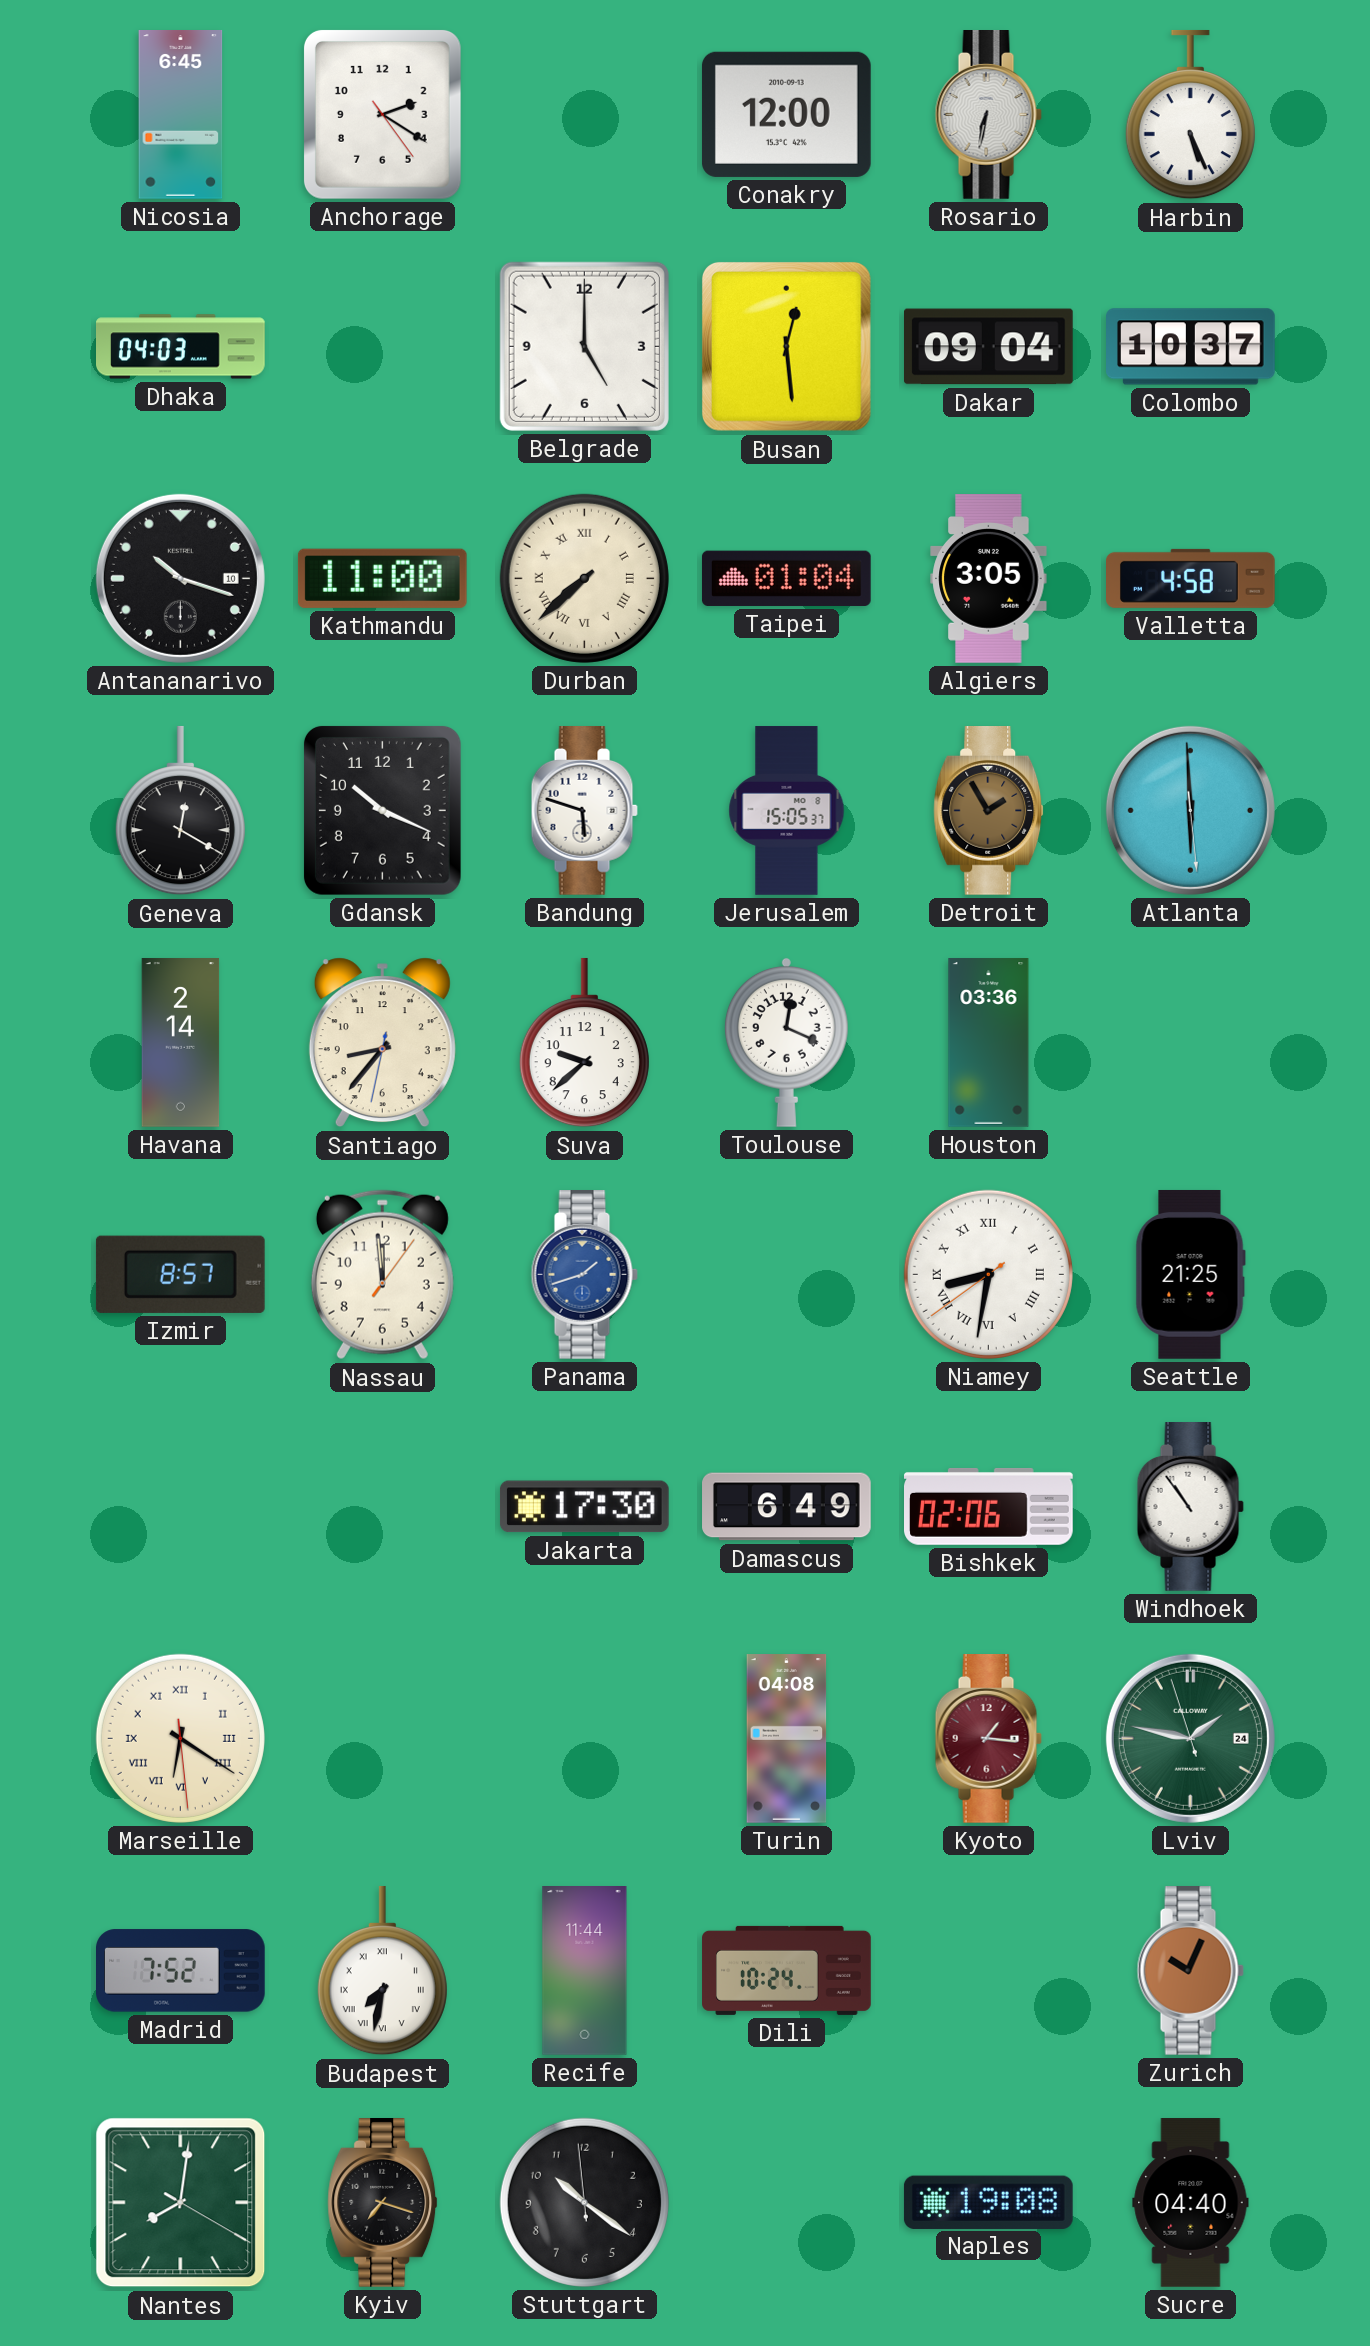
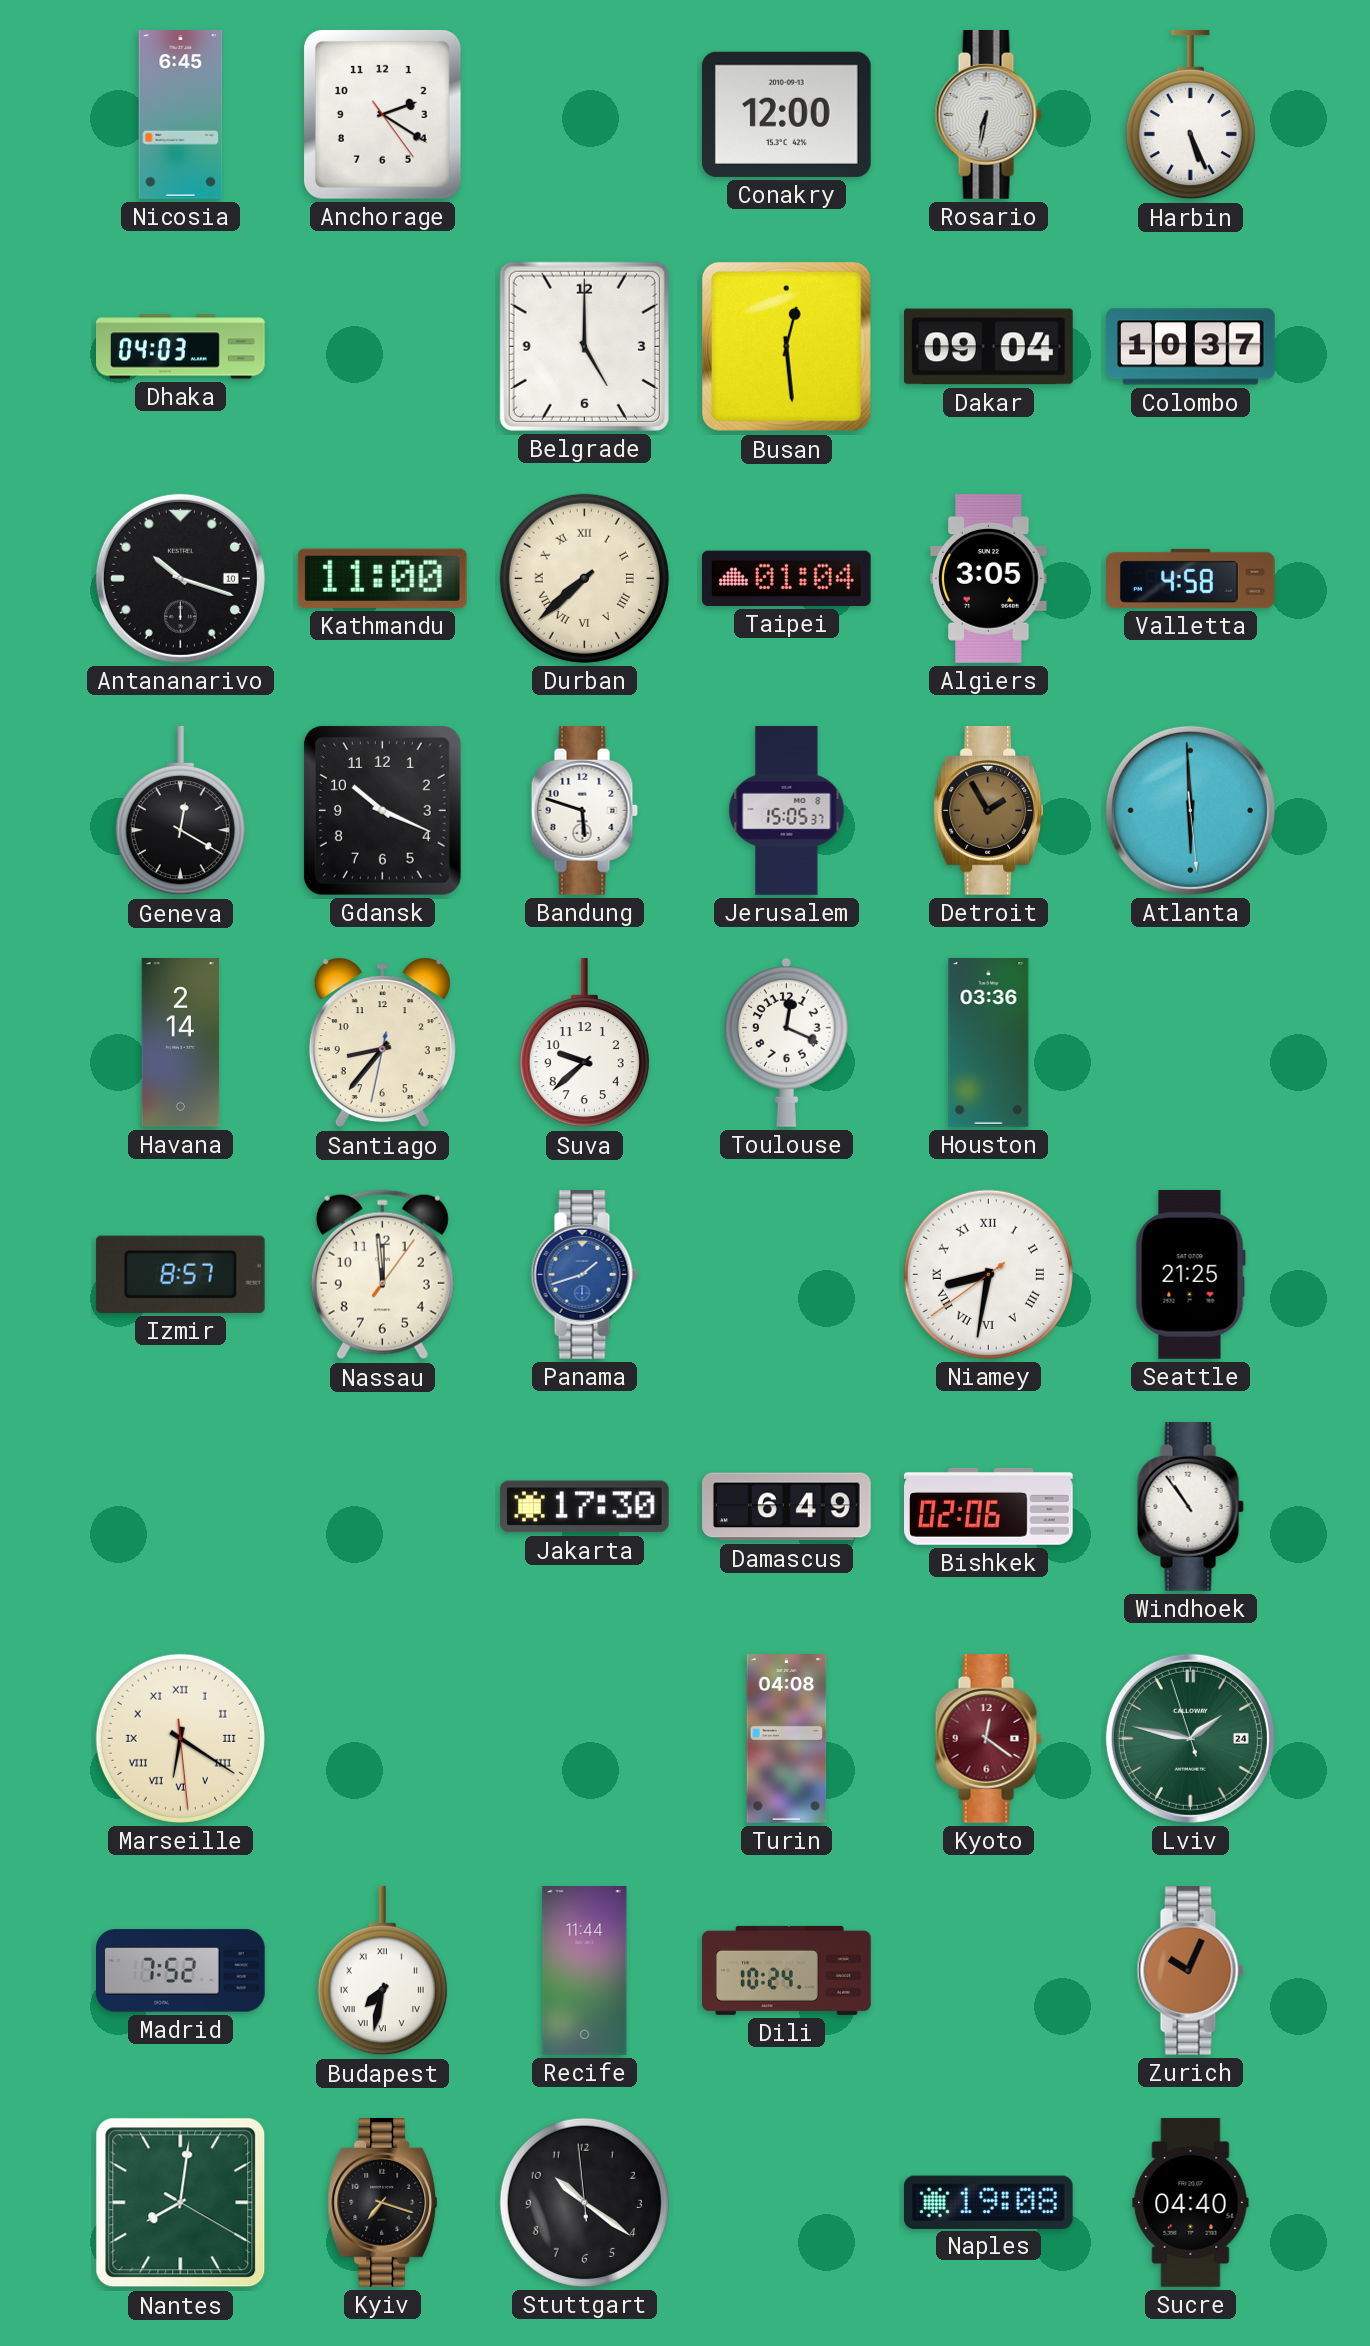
Kyoto: 1:16 -> 12:21
